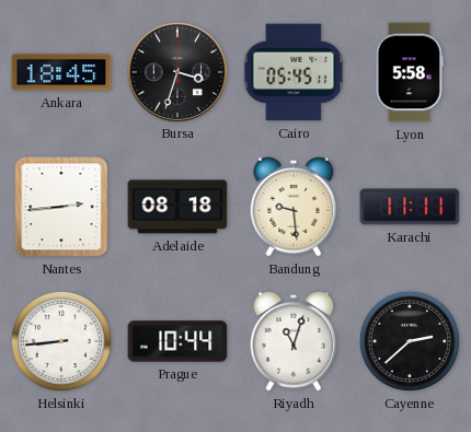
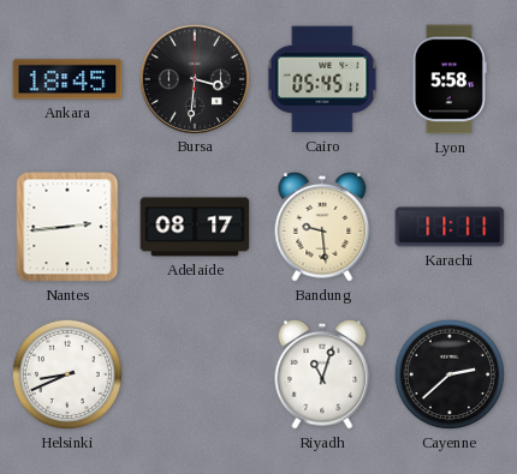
Bursa: 3:33 -> 3:31
Adelaide: 08:18 -> 08:17
Helsinki: 8:44 -> 8:41
Prague: 10:44 -> none
